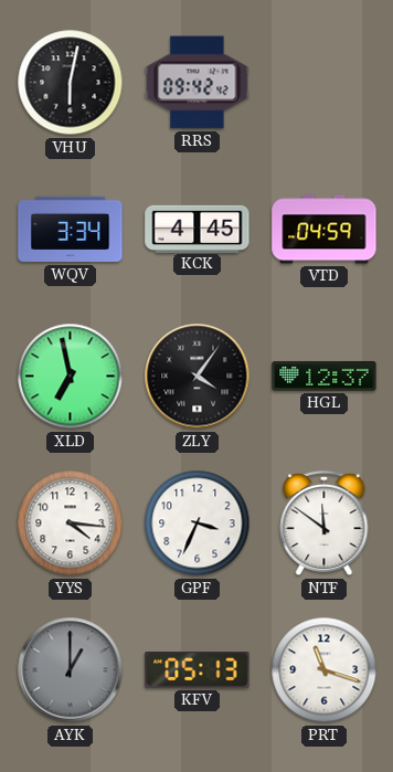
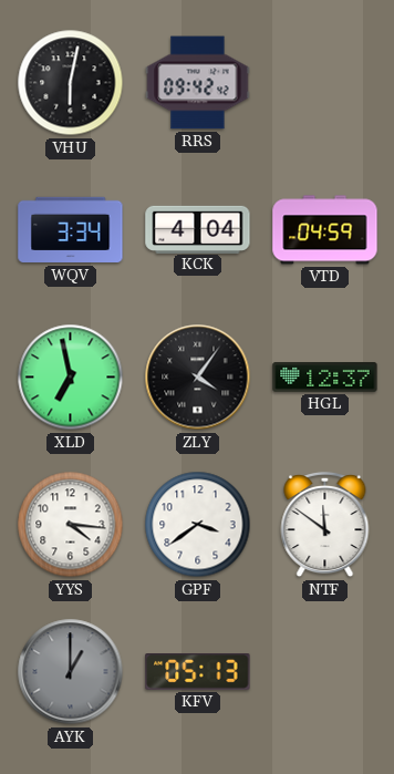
KCK: 4:45 -> 4:04
GPF: 3:34 -> 3:39
PRT: 11:18 -> none
